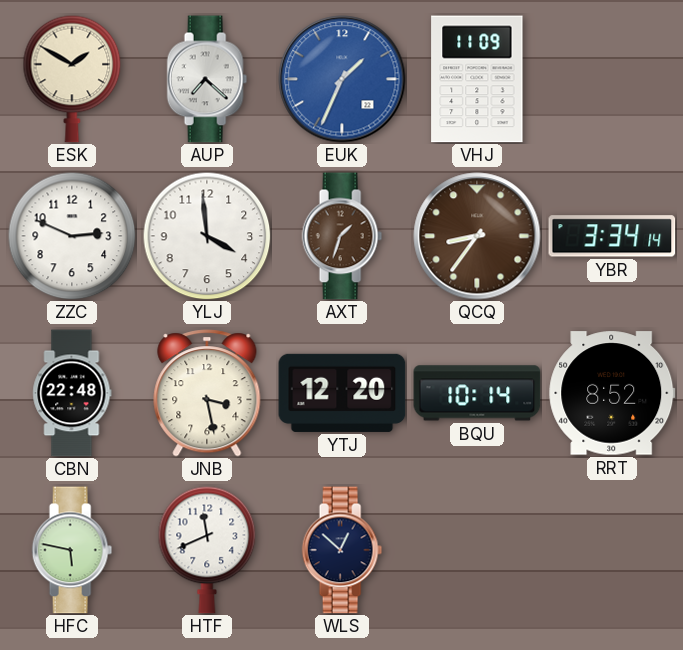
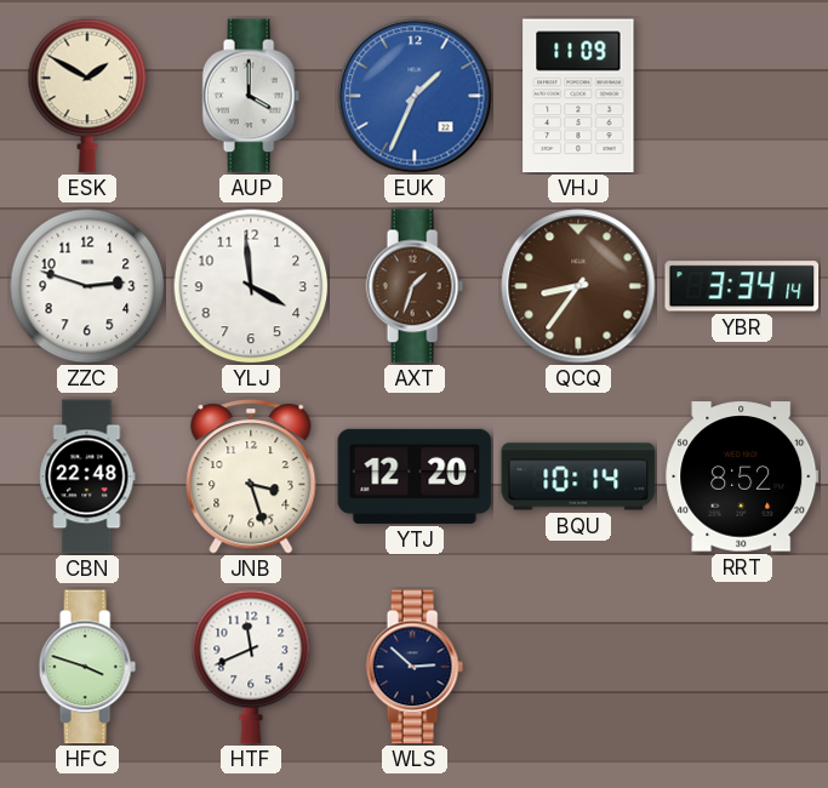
AUP: 7:22 -> 4:00
ZZC: 2:49 -> 2:48
JNB: 3:28 -> 3:27
HFC: 5:47 -> 3:48
WLS: 12:52 -> 2:52
